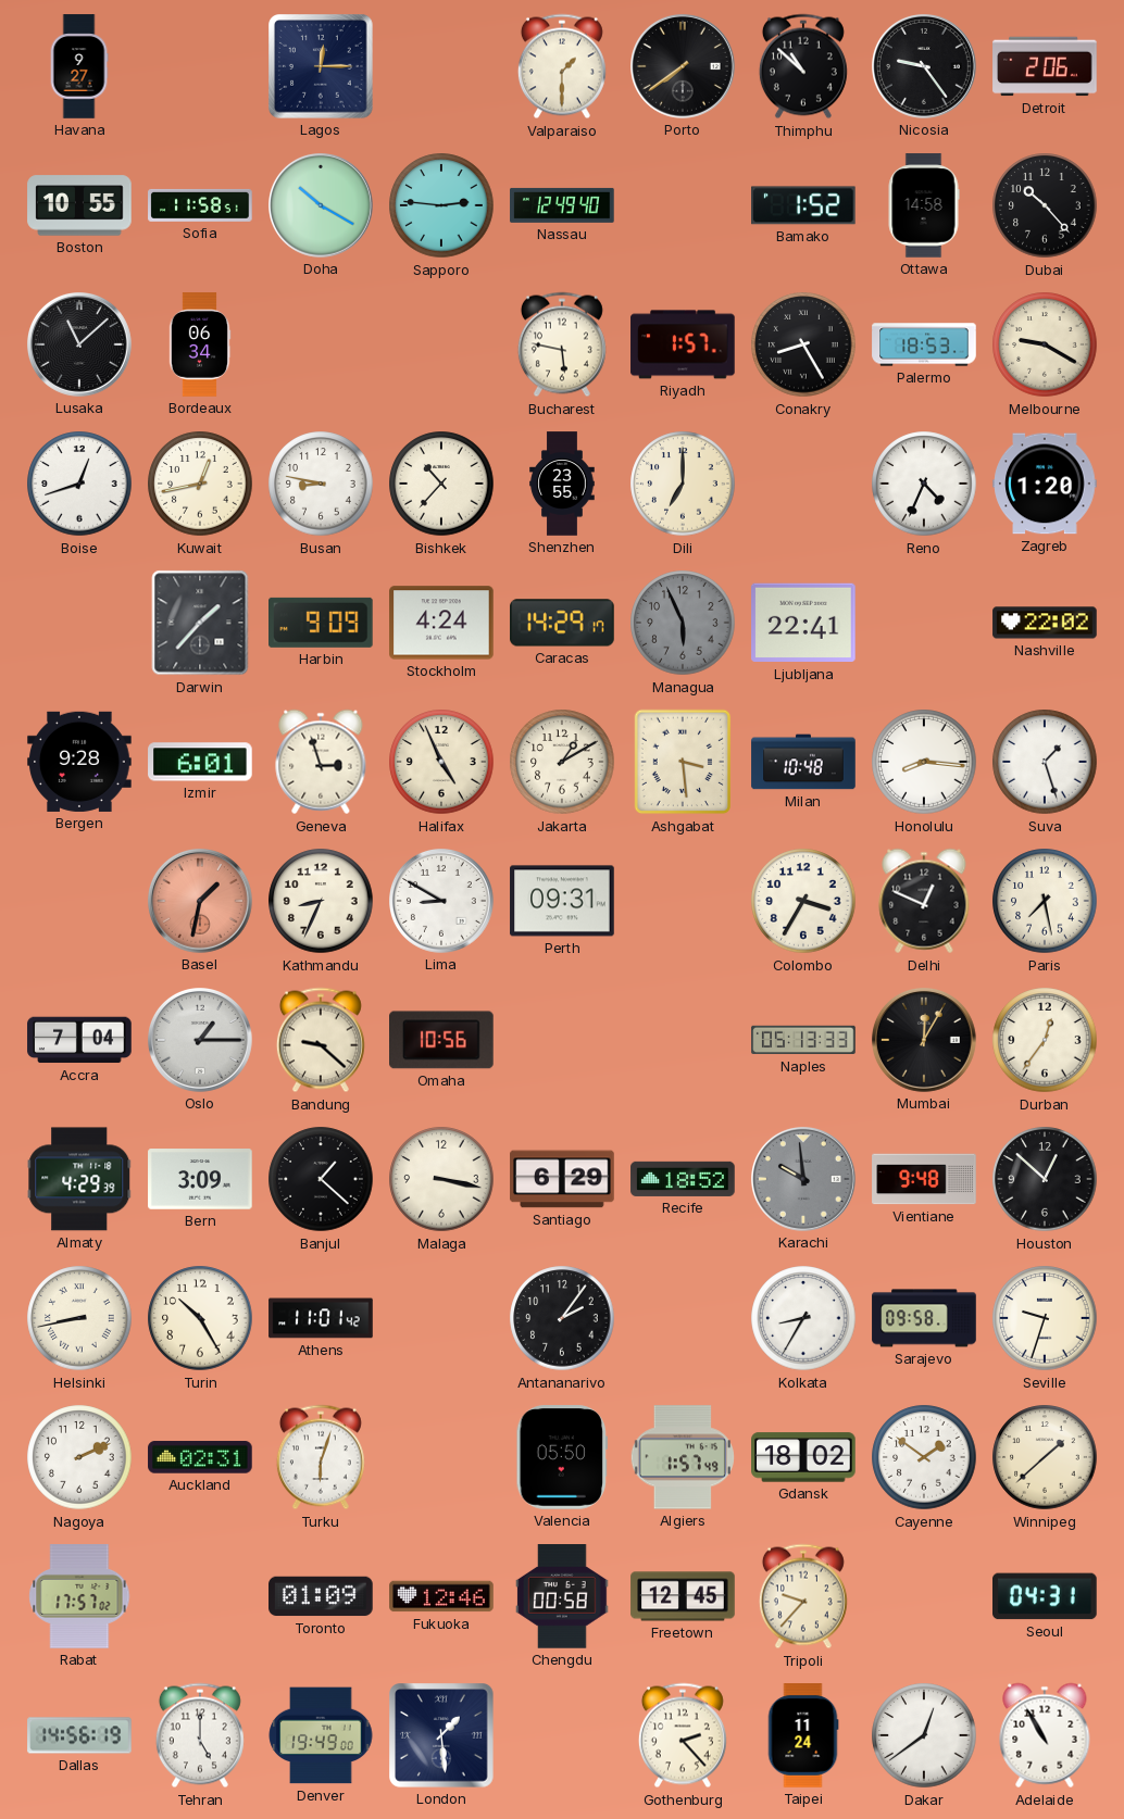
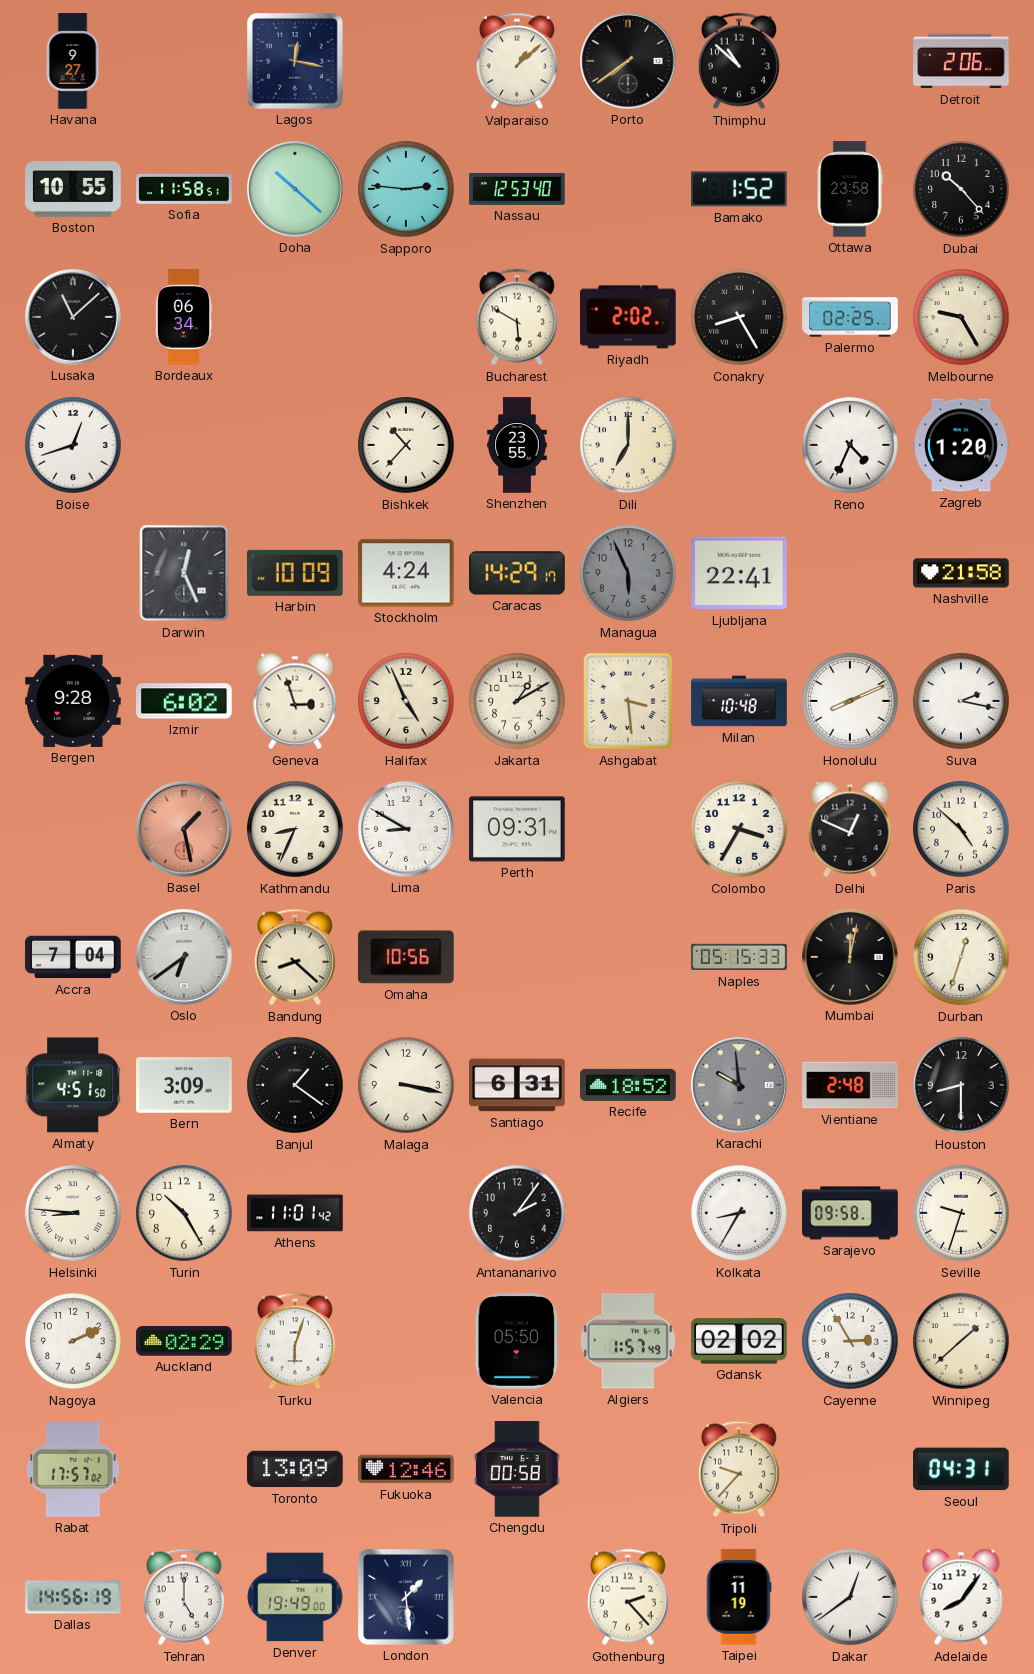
Lagos: 12:15 -> 12:17
Valparaiso: 1:30 -> 1:08
Nicosia: 9:24 -> none
Doha: 10:20 -> 10:22
Nassau: 12:49 -> 12:53
Ottawa: 14:58 -> 23:58
Bucharest: 5:47 -> 5:50
Riyadh: 1:57 -> 2:02
Palermo: 18:53 -> 02:25
Melbourne: 9:20 -> 9:25
Kuwait: 12:43 -> none
Busan: 8:47 -> none
Darwin: 1:37 -> 12:26
Harbin: 9:09 -> 10:09
Nashville: 22:02 -> 21:58
Izmir: 6:01 -> 6:02
Honolulu: 8:16 -> 8:11
Suva: 1:27 -> 2:17
Basel: 1:32 -> 1:28
Paris: 7:28 -> 4:52
Oslo: 1:15 -> 6:39
Bandung: 9:22 -> 8:22
Naples: 05:13 -> 05:15
Mumbai: 12:05 -> 12:02
Durban: 12:36 -> 12:33
Almaty: 4:29 -> 4:51
Banjul: 1:22 -> 1:21
Santiago: 6:29 -> 6:31
Vientiane: 9:48 -> 2:48
Houston: 12:52 -> 8:30
Helsinki: 8:43 -> 8:46
Auckland: 02:31 -> 02:29
Gdansk: 18:02 -> 02:02
Cayenne: 1:51 -> 2:55
Toronto: 01:09 -> 13:09
Freetown: 12:45 -> none
Taipei: 11:24 -> 11:19
Adelaide: 10:55 -> 8:06
